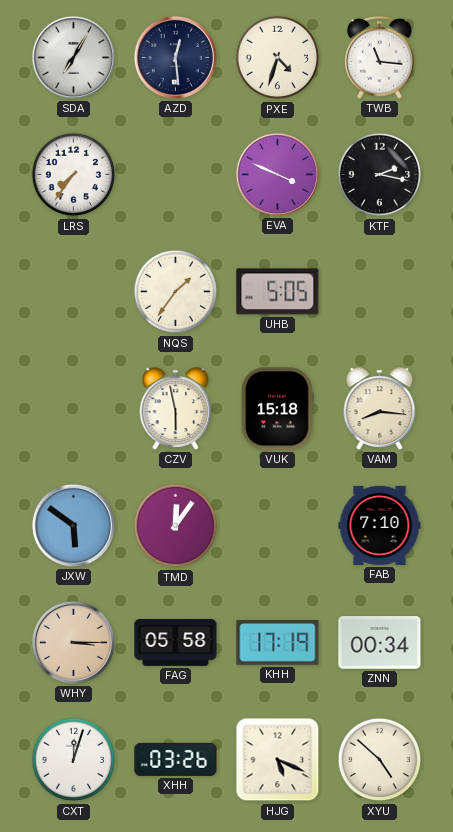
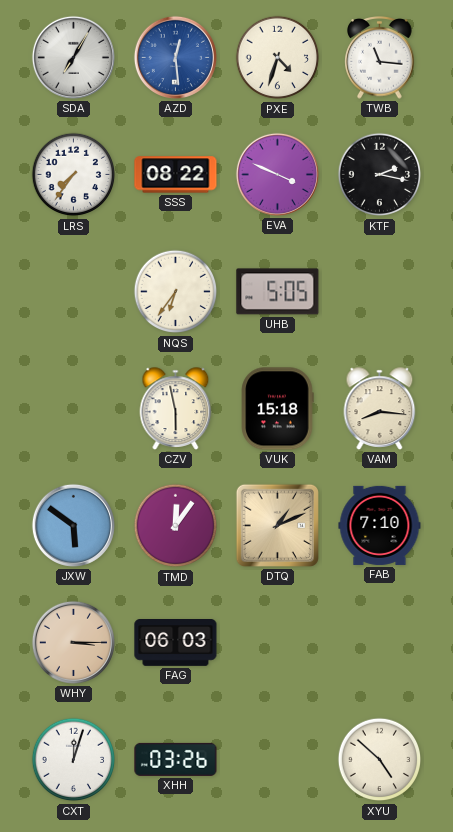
AZD dial: navy -> blue
SSS: none -> 08:22
NQS: 1:36 -> 6:36
DTQ: none -> 1:11
FAG: 05:58 -> 06:03
KHH: 17:19 -> none
ZNN: 00:34 -> none
HJG: 5:19 -> none
